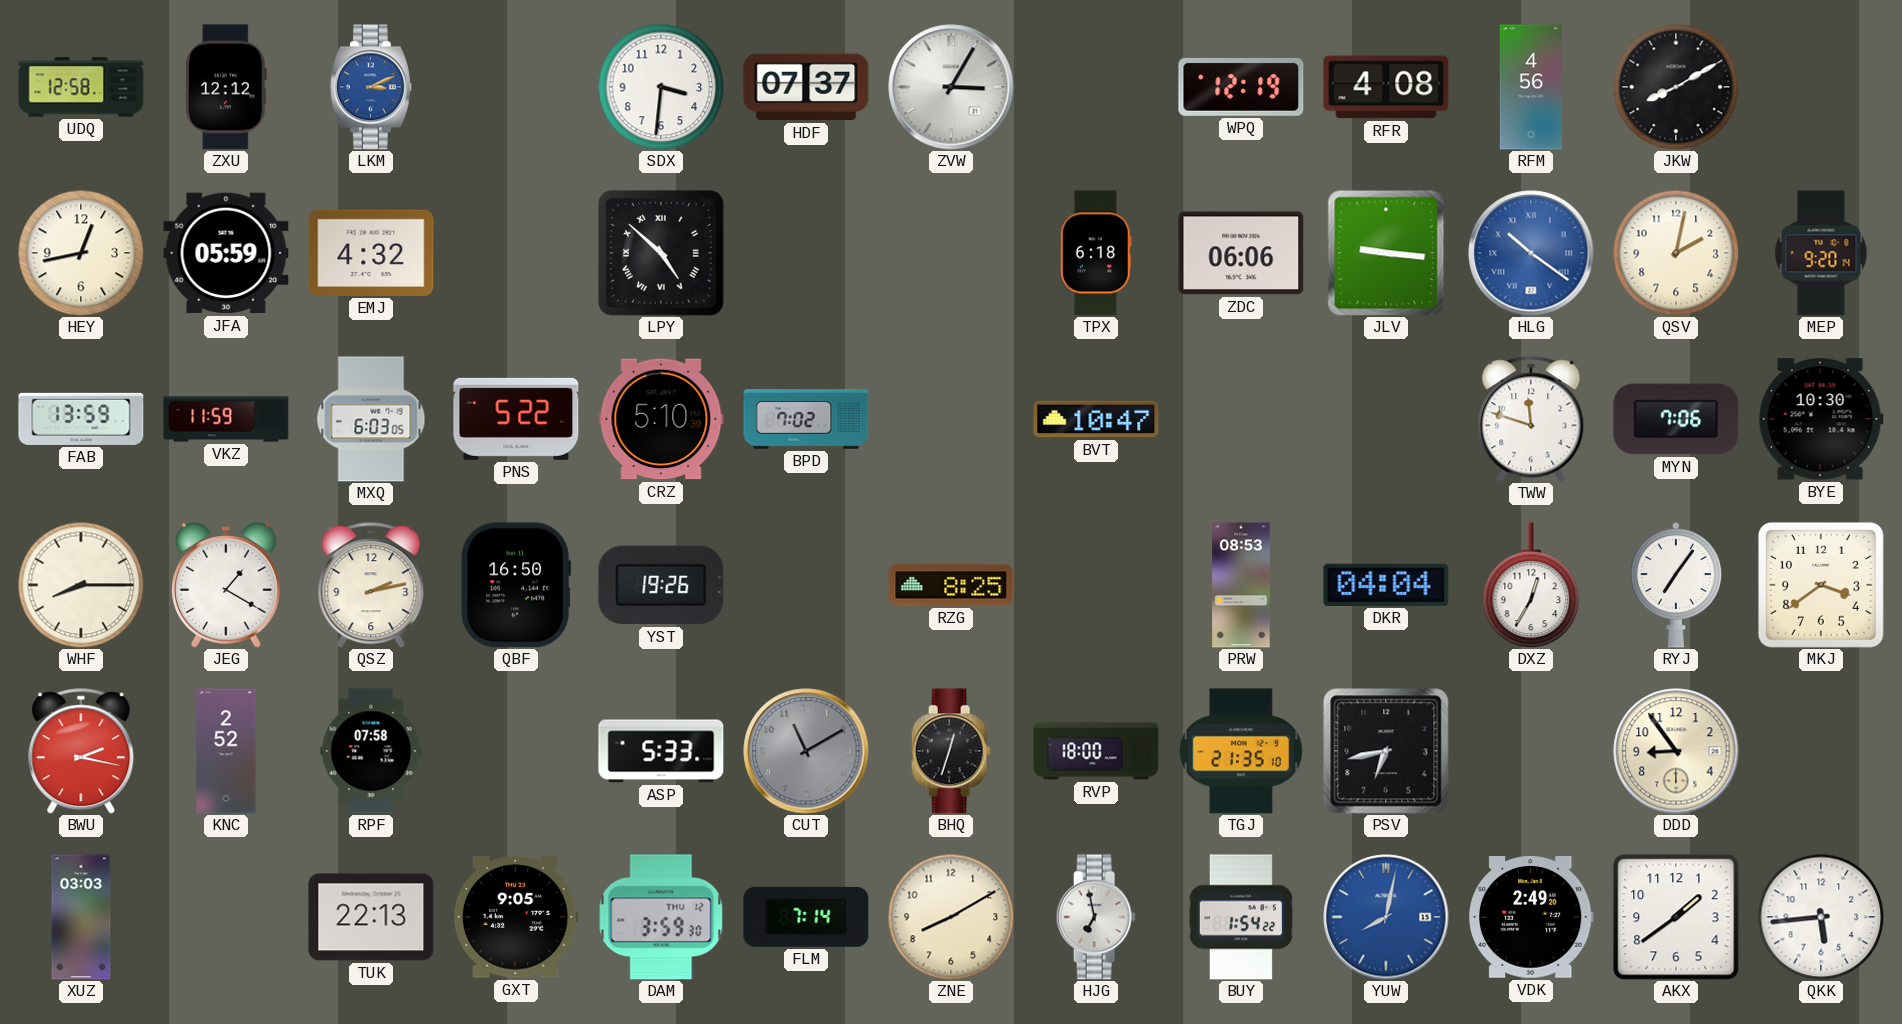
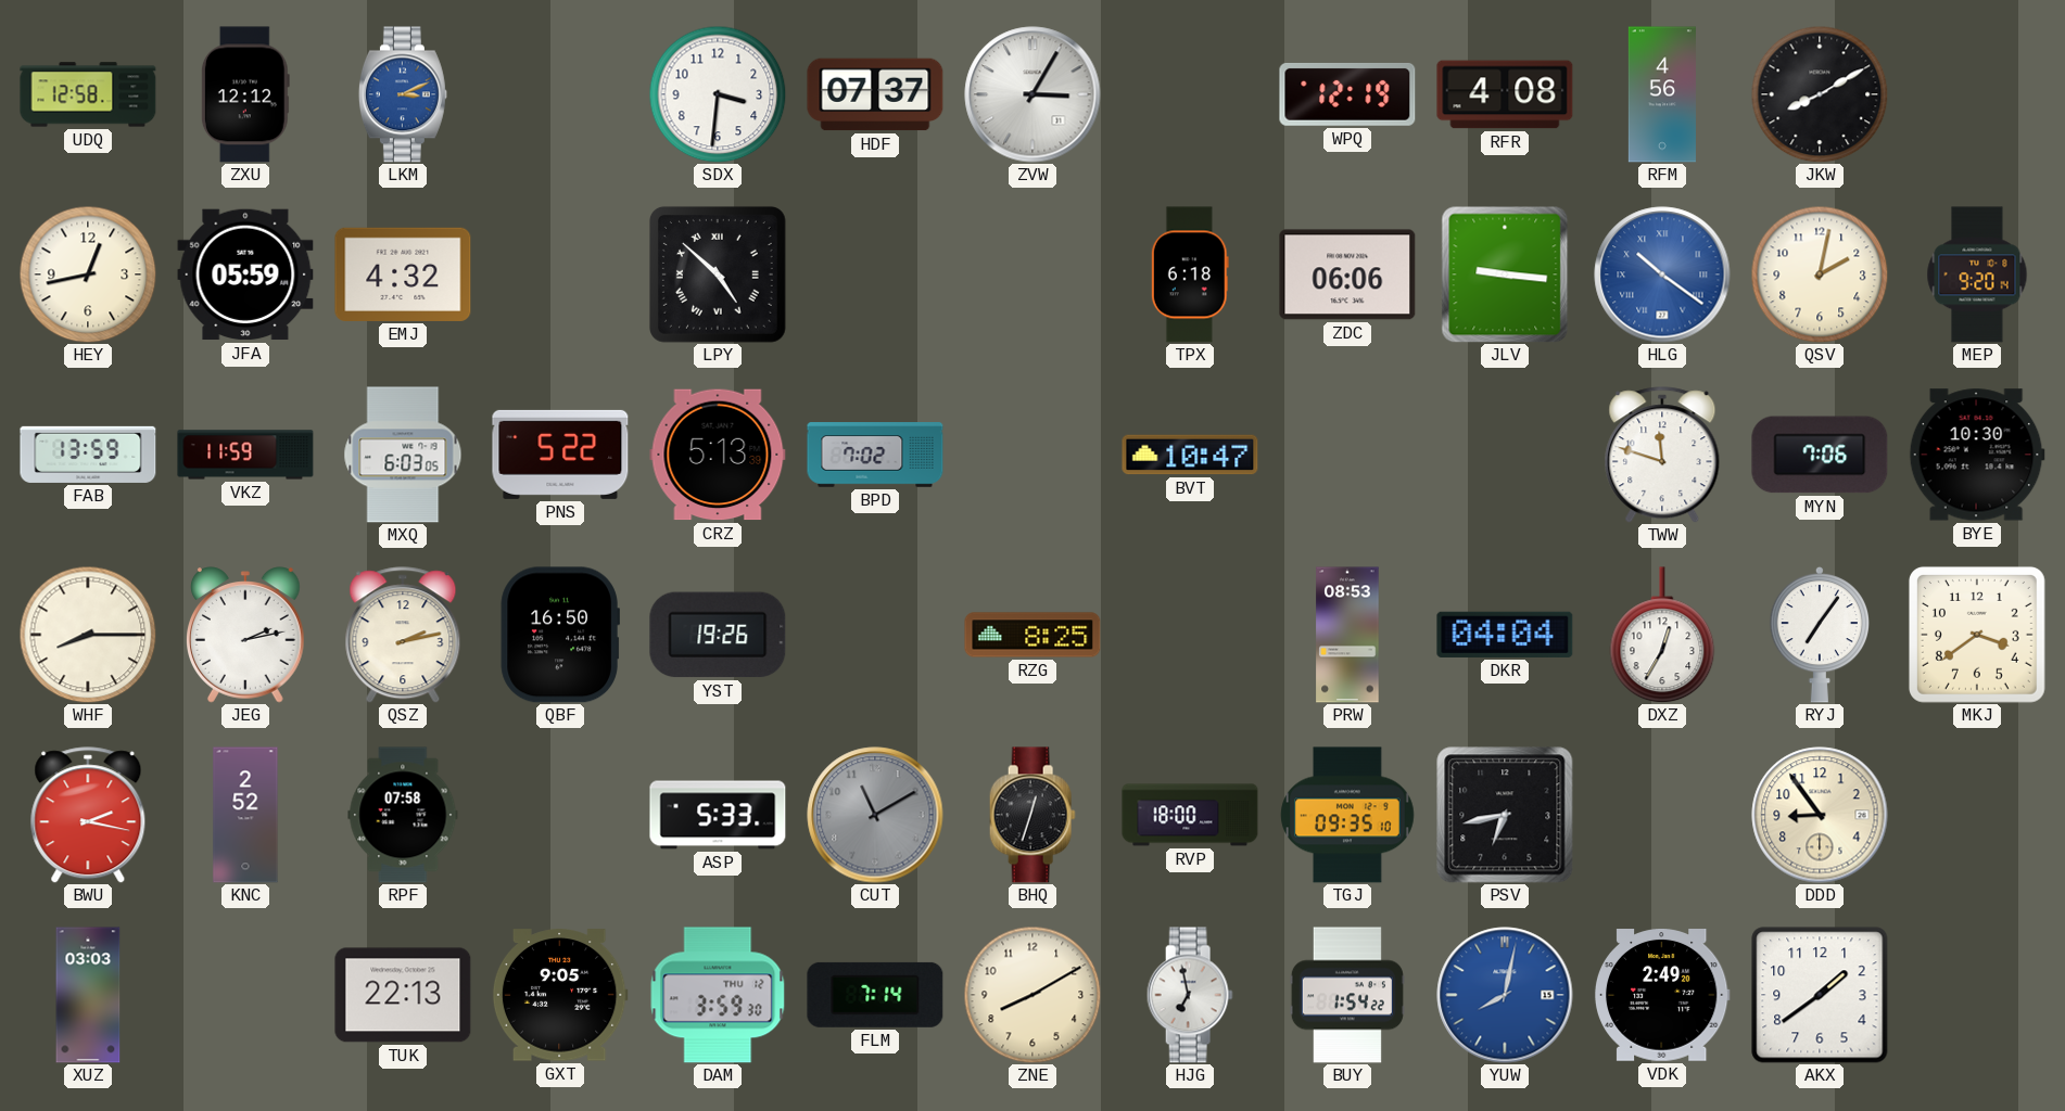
CRZ: 5:10 -> 5:13
JEG: 1:20 -> 2:13
TGJ: 21:35 -> 09:35
QKK: 5:44 -> none
